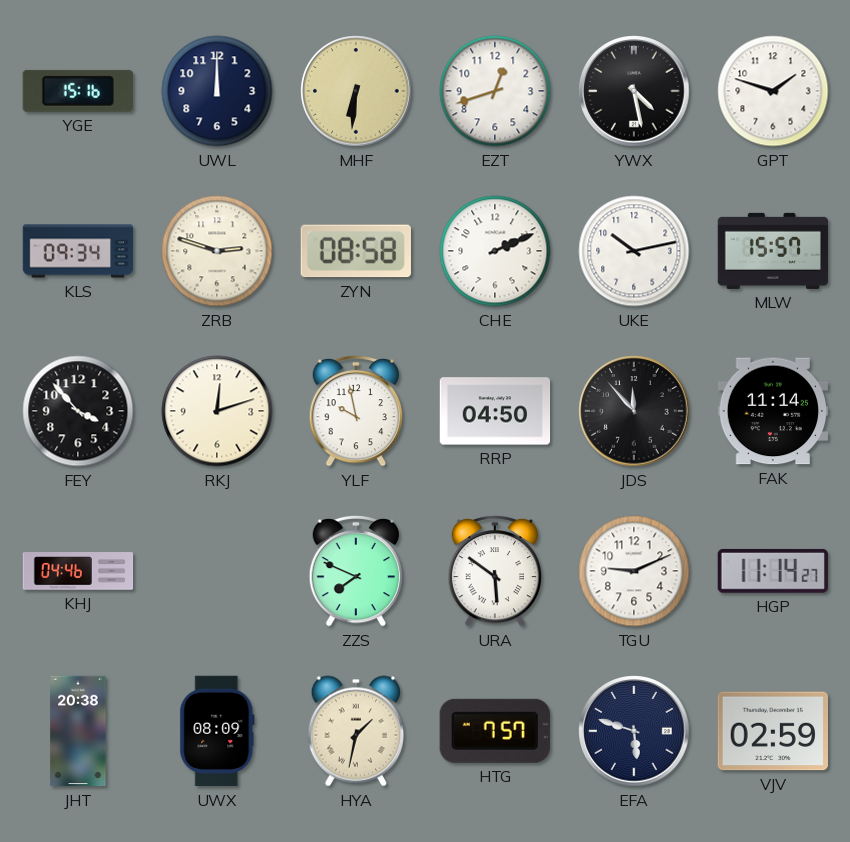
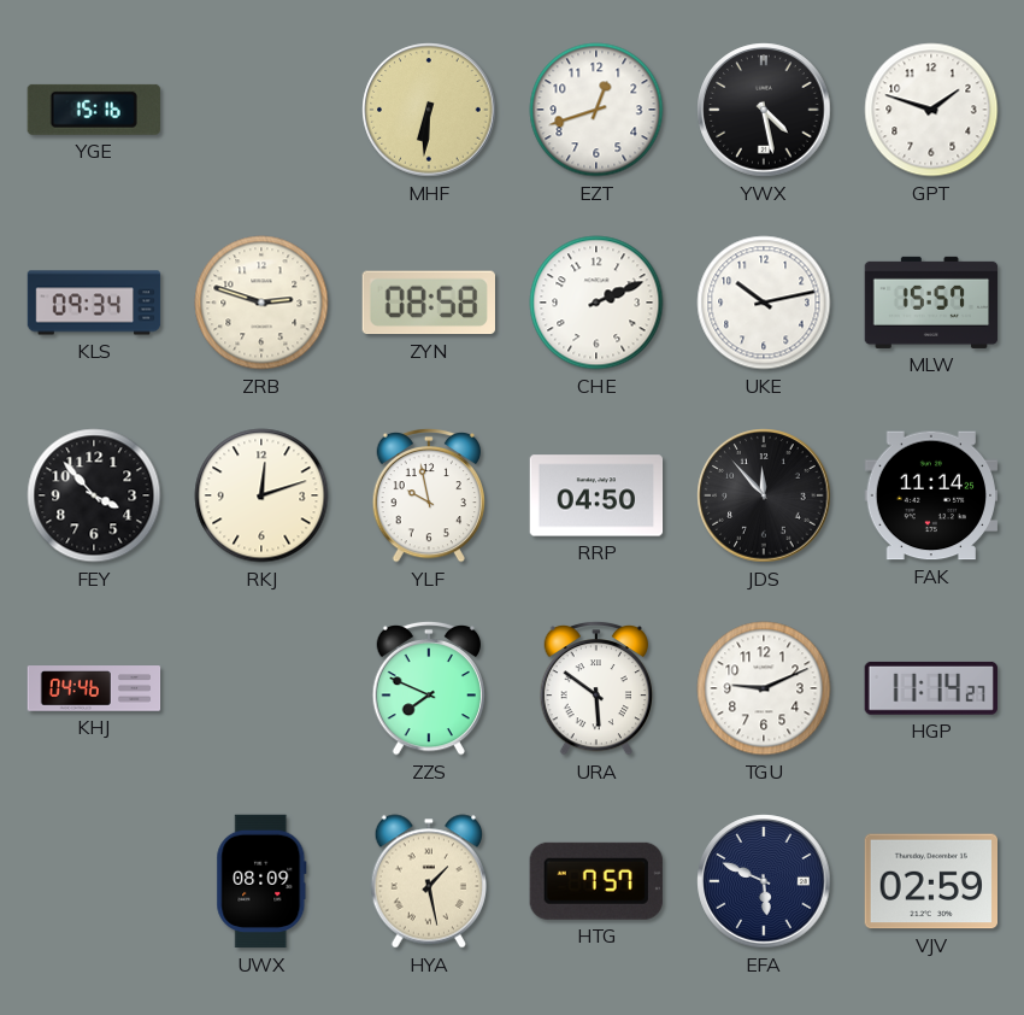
UWL: 12:00 -> none
JHT: 20:38 -> none
HYA: 1:32 -> 1:28
EFA: 5:48 -> 5:49
